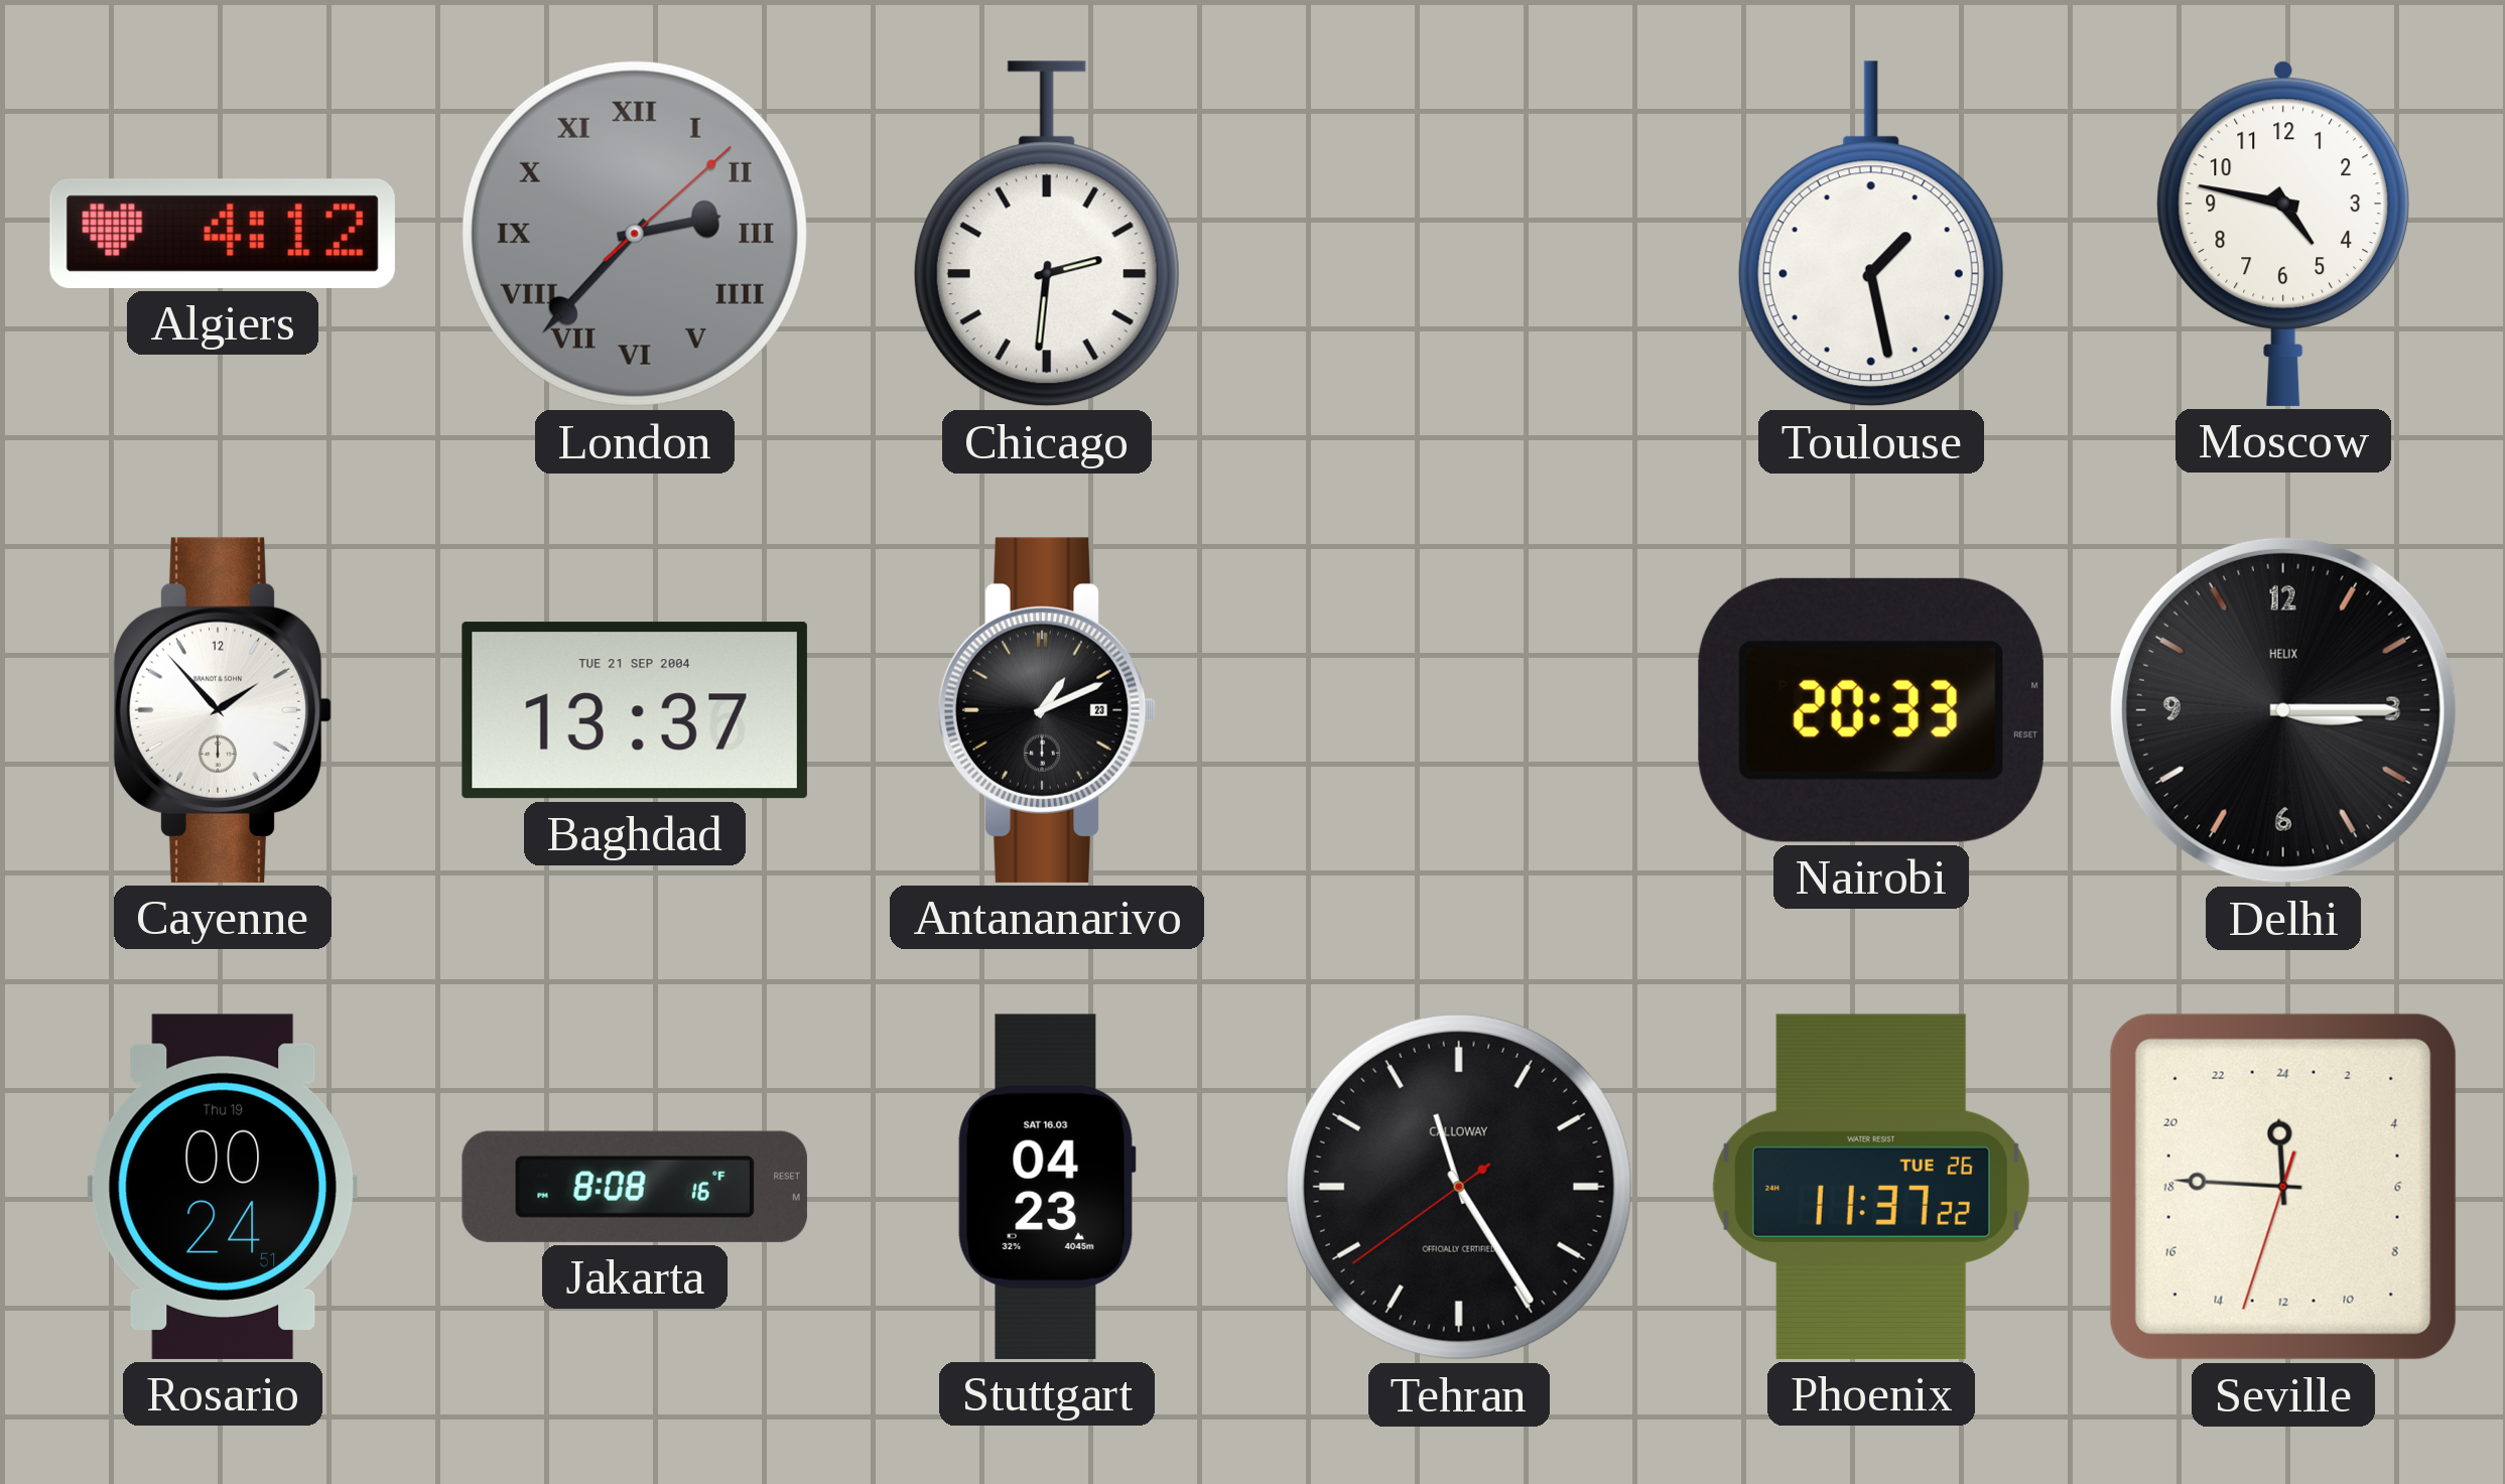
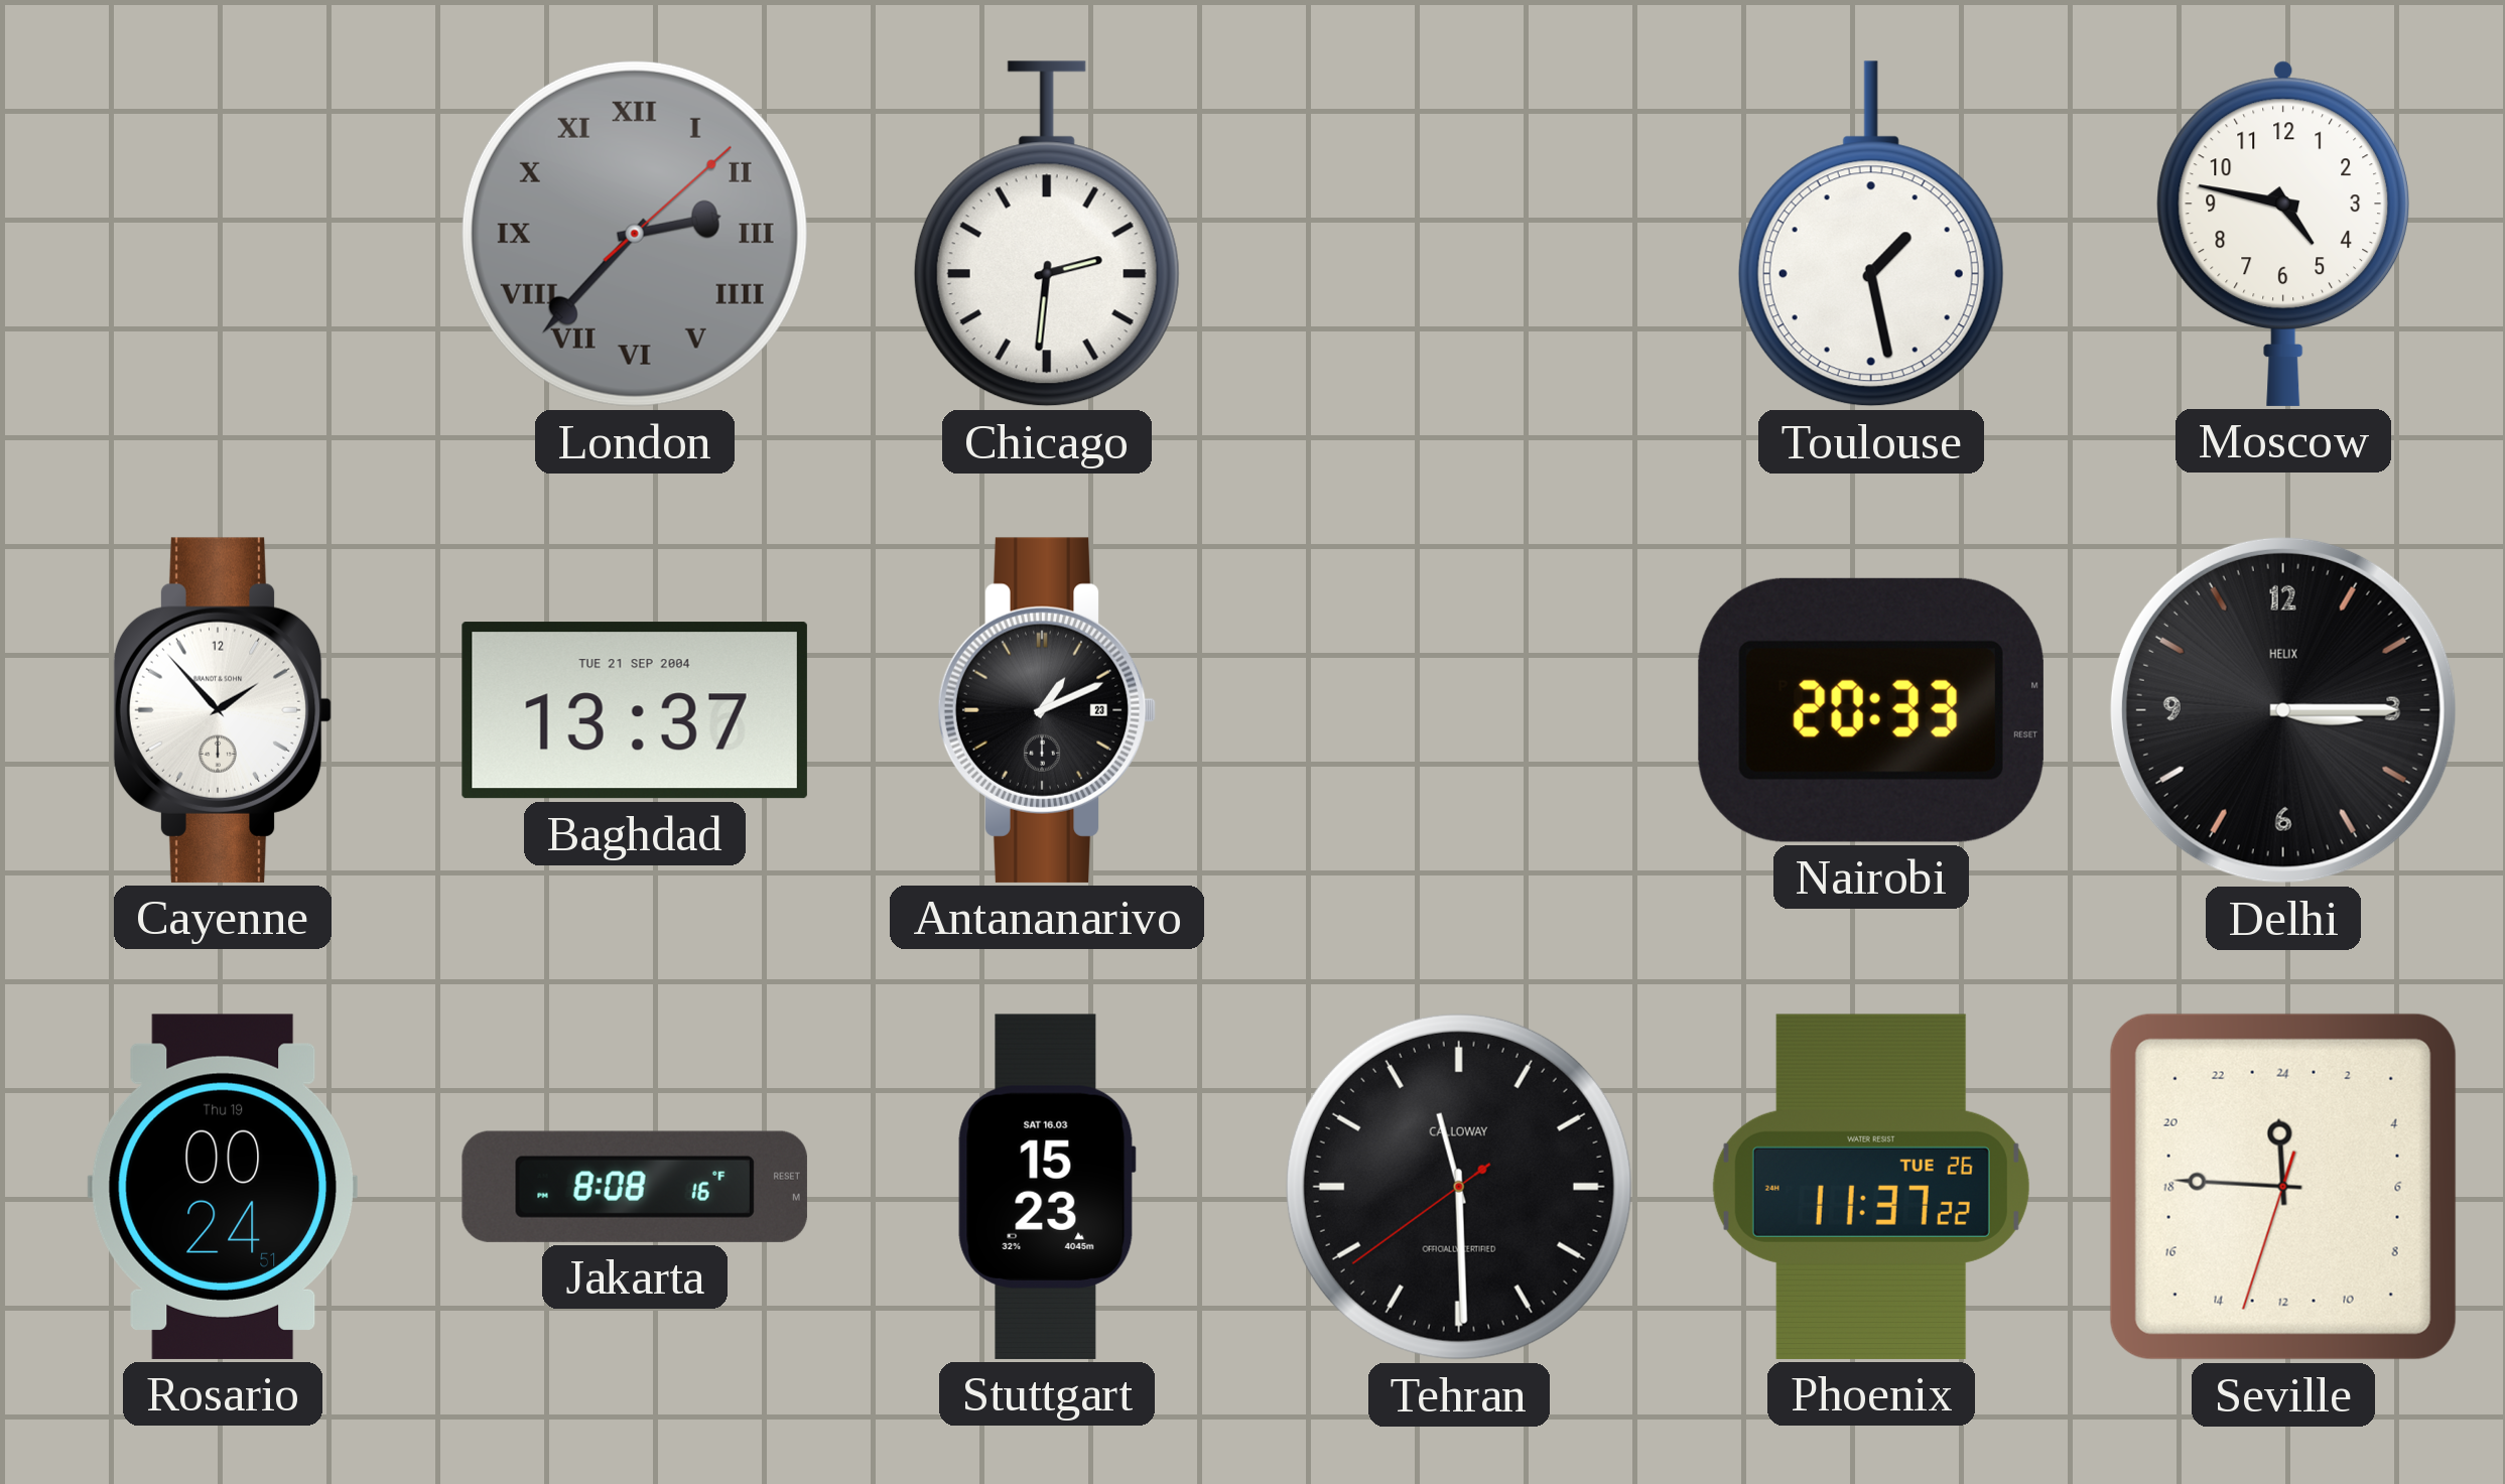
Algiers: 4:12 -> none
Stuttgart: 04:23 -> 15:23
Tehran: 11:24 -> 11:29
